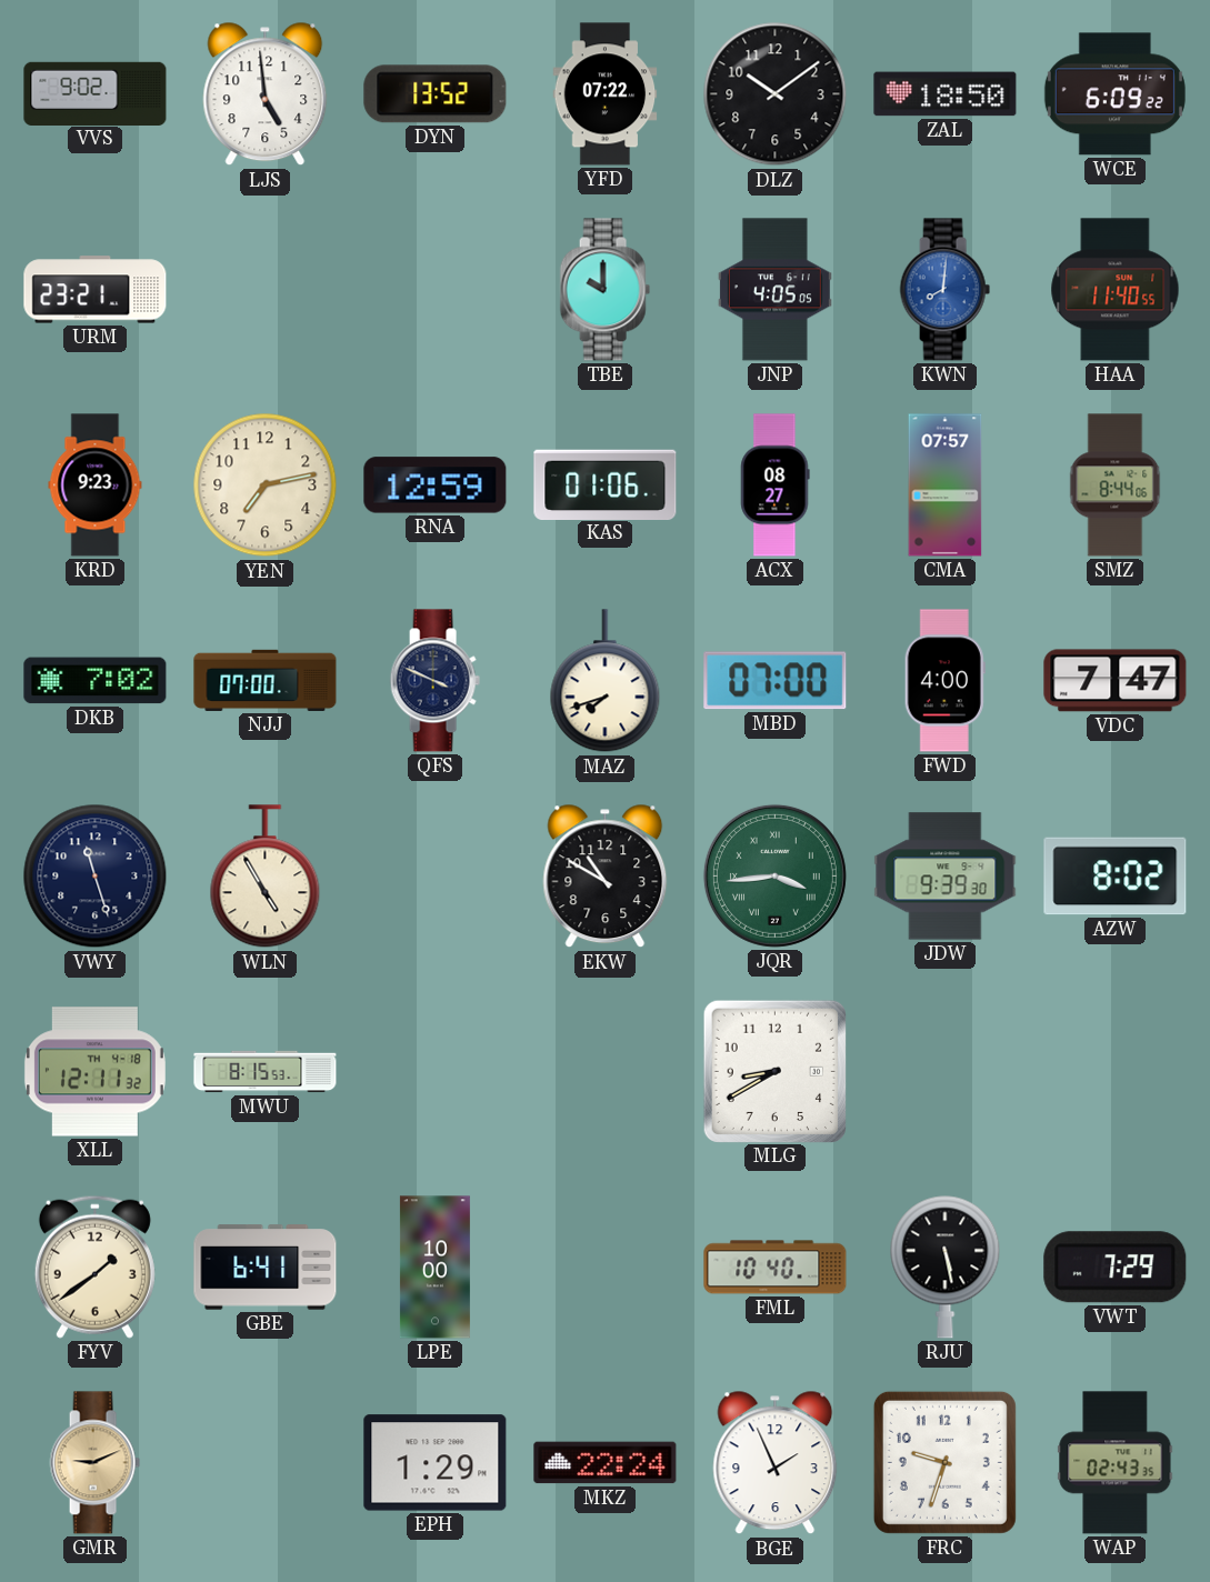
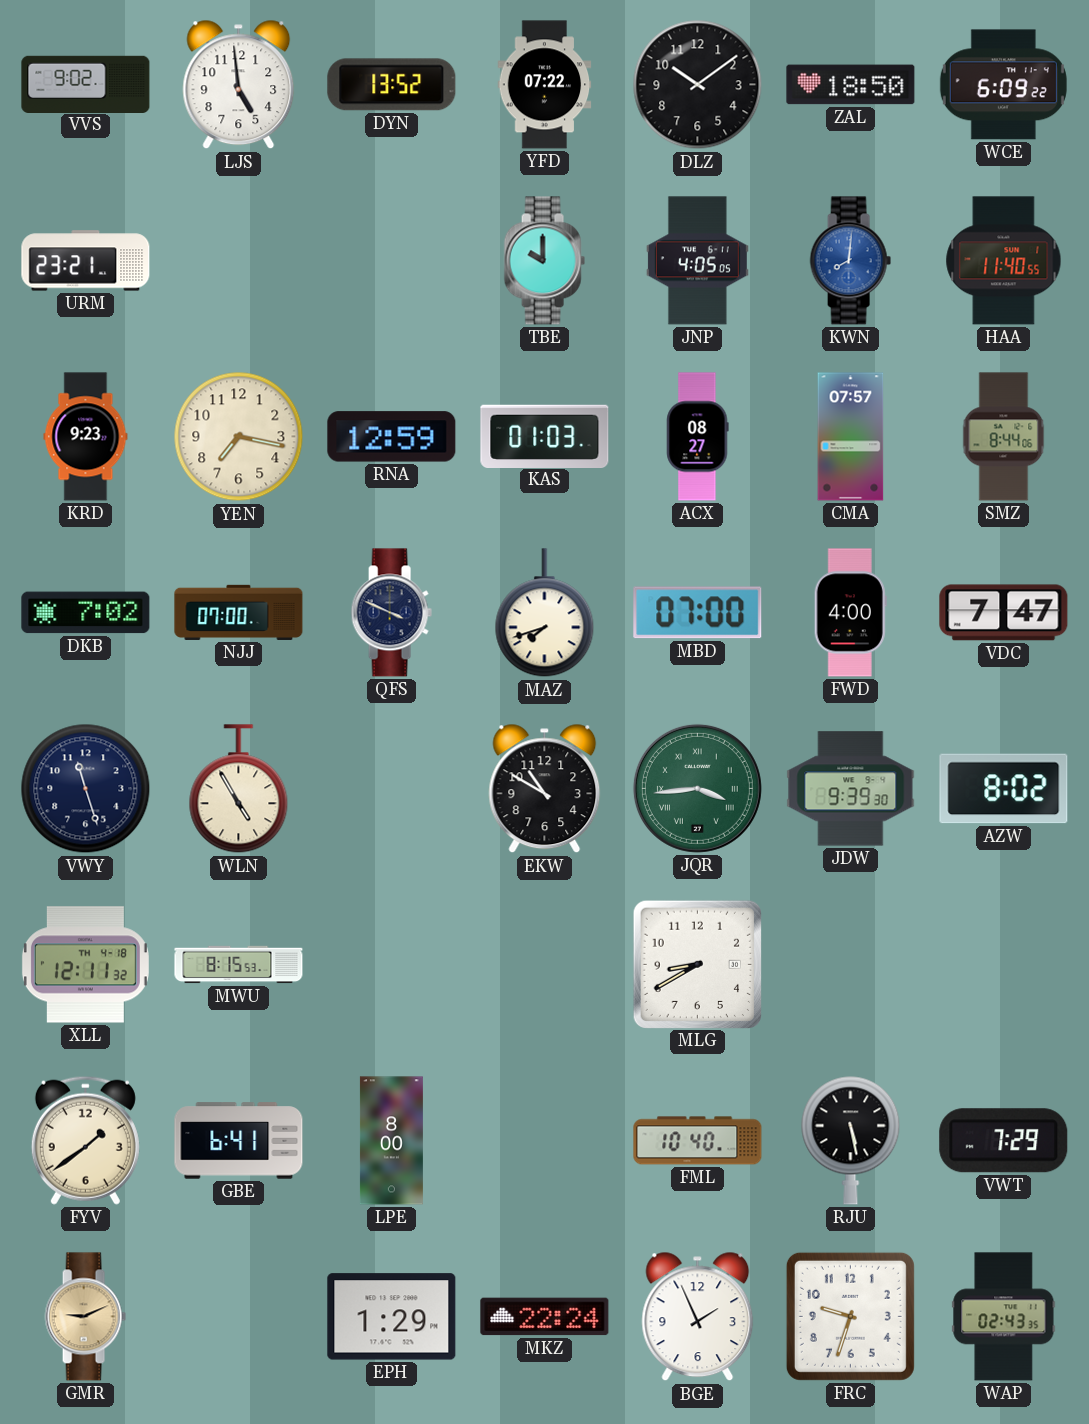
YEN: 7:13 -> 7:17
KAS: 01:06 -> 01:03
LPE: 10:00 -> 8:00
